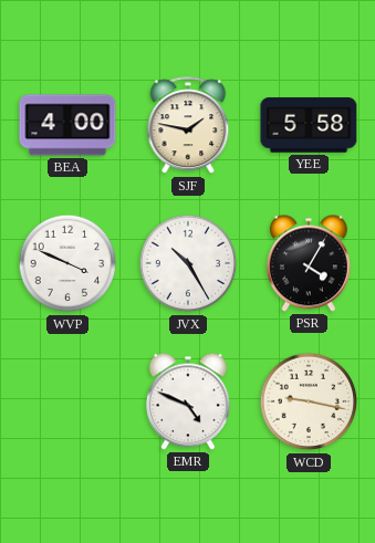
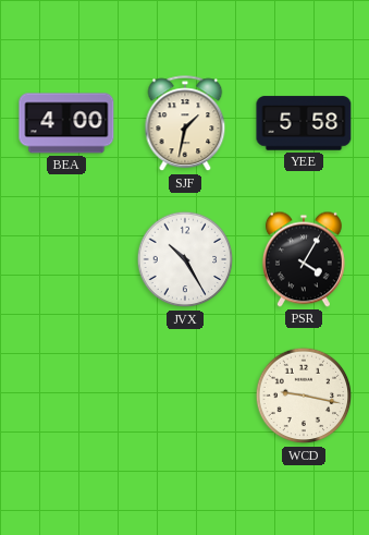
SJF: 1:47 -> 1:32
WVP: 3:49 -> none
EMR: 4:49 -> none
